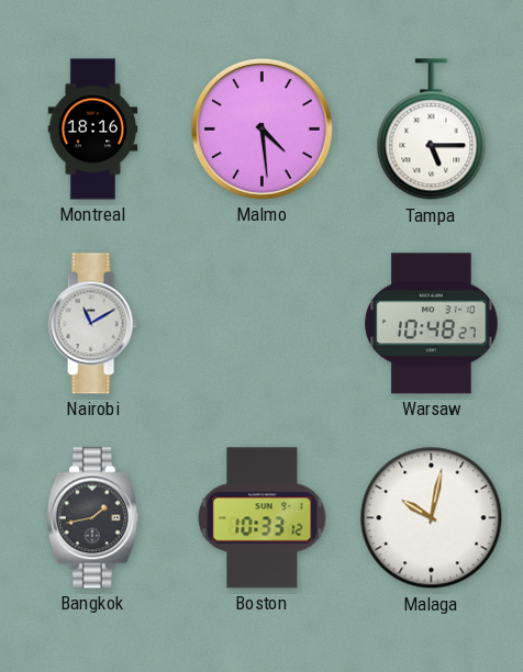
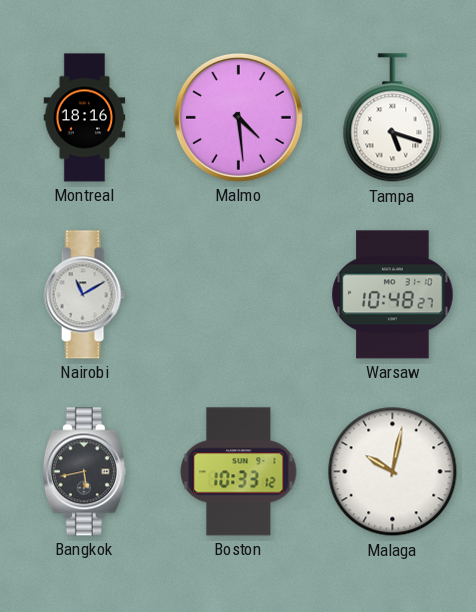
Tampa: 5:15 -> 5:18
Bangkok: 1:43 -> 5:43
